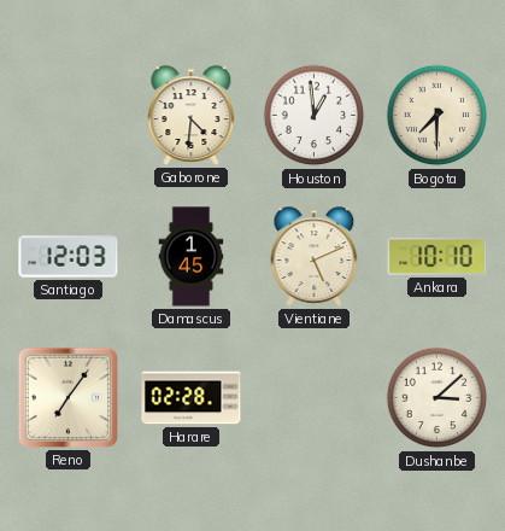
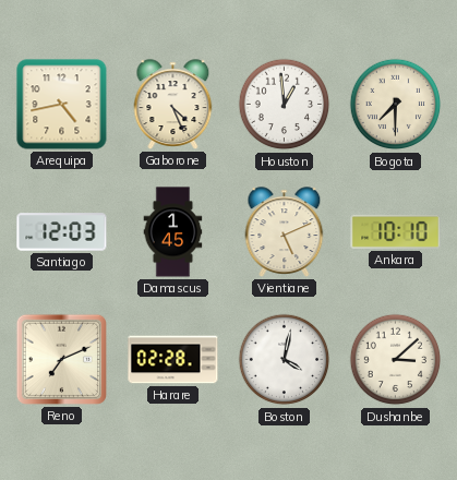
Arequipa: none -> 4:43
Gaborone: 4:31 -> 4:26
Reno: 7:06 -> 7:11
Boston: none -> 4:02
